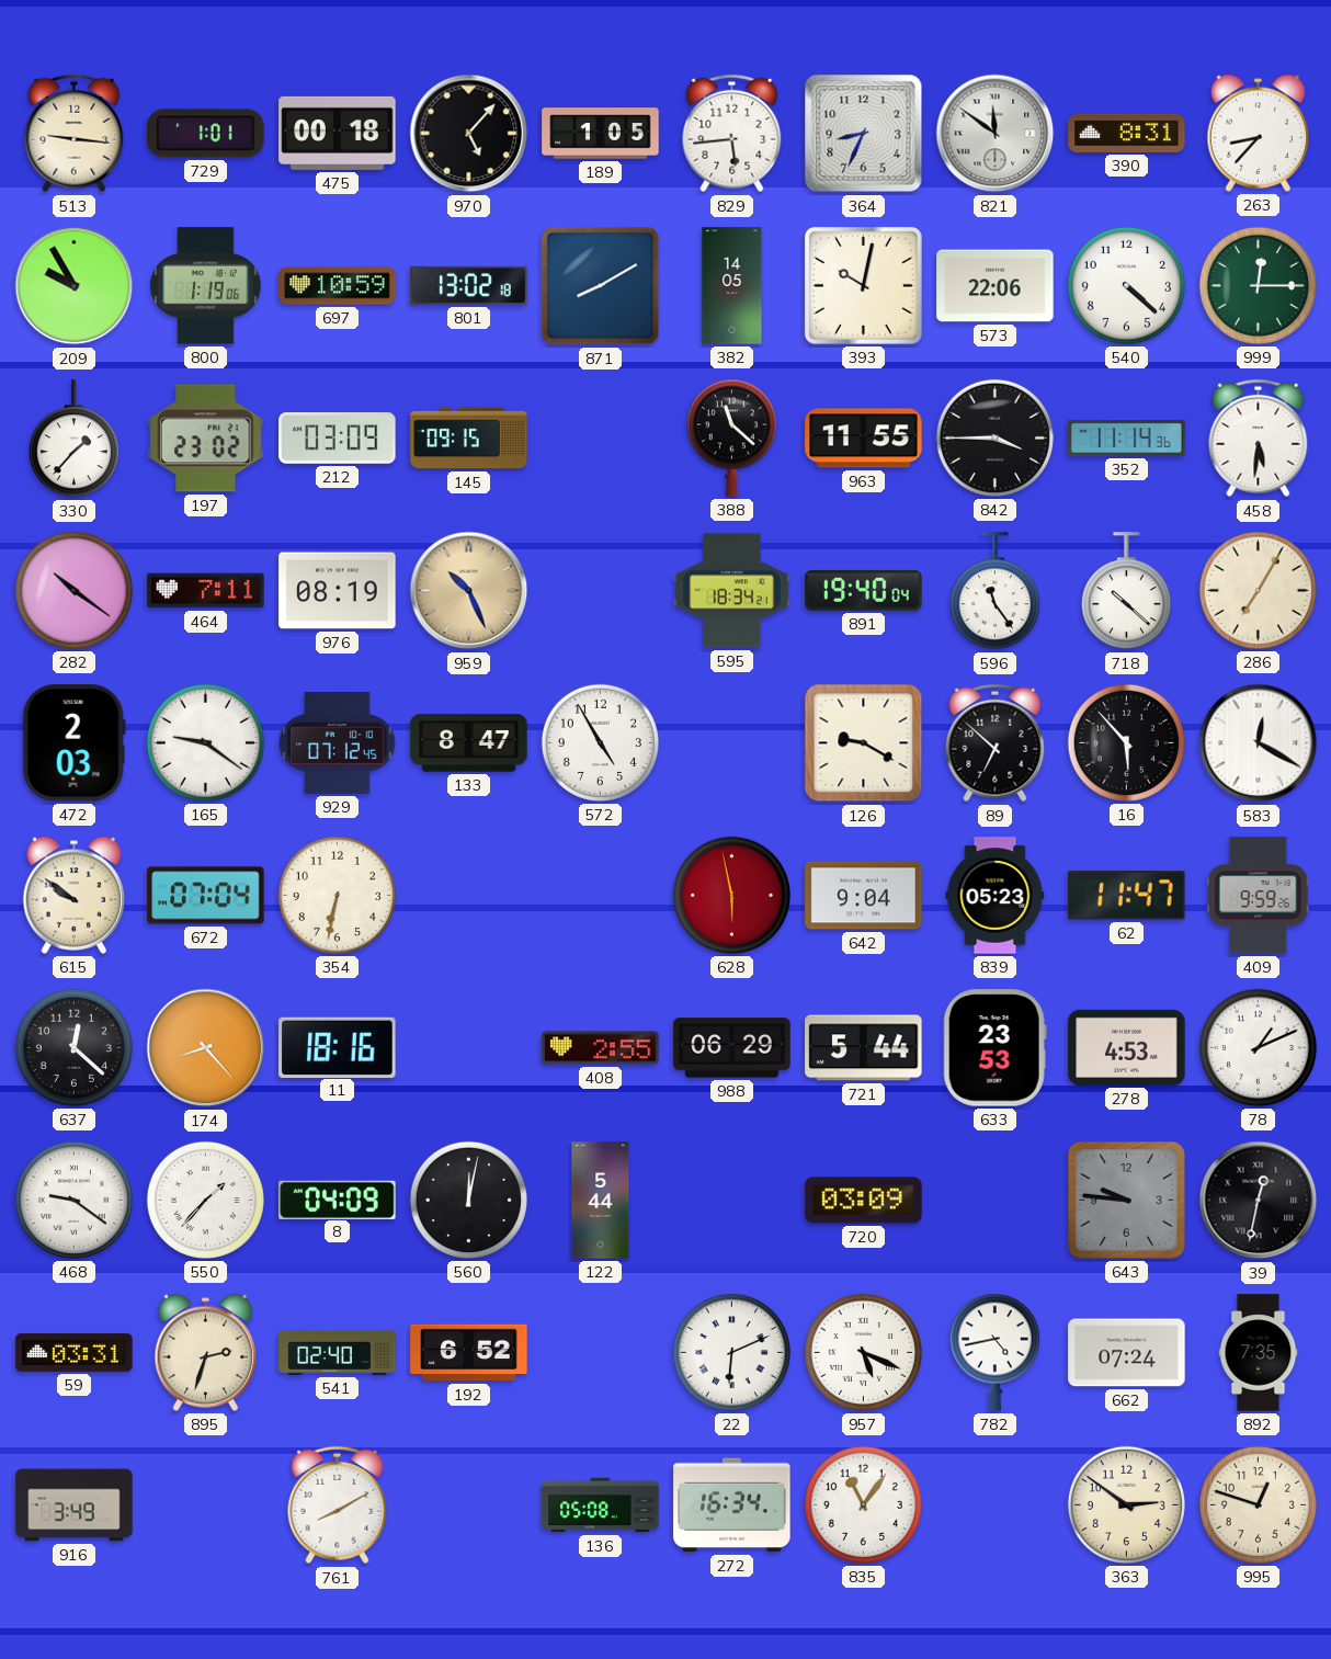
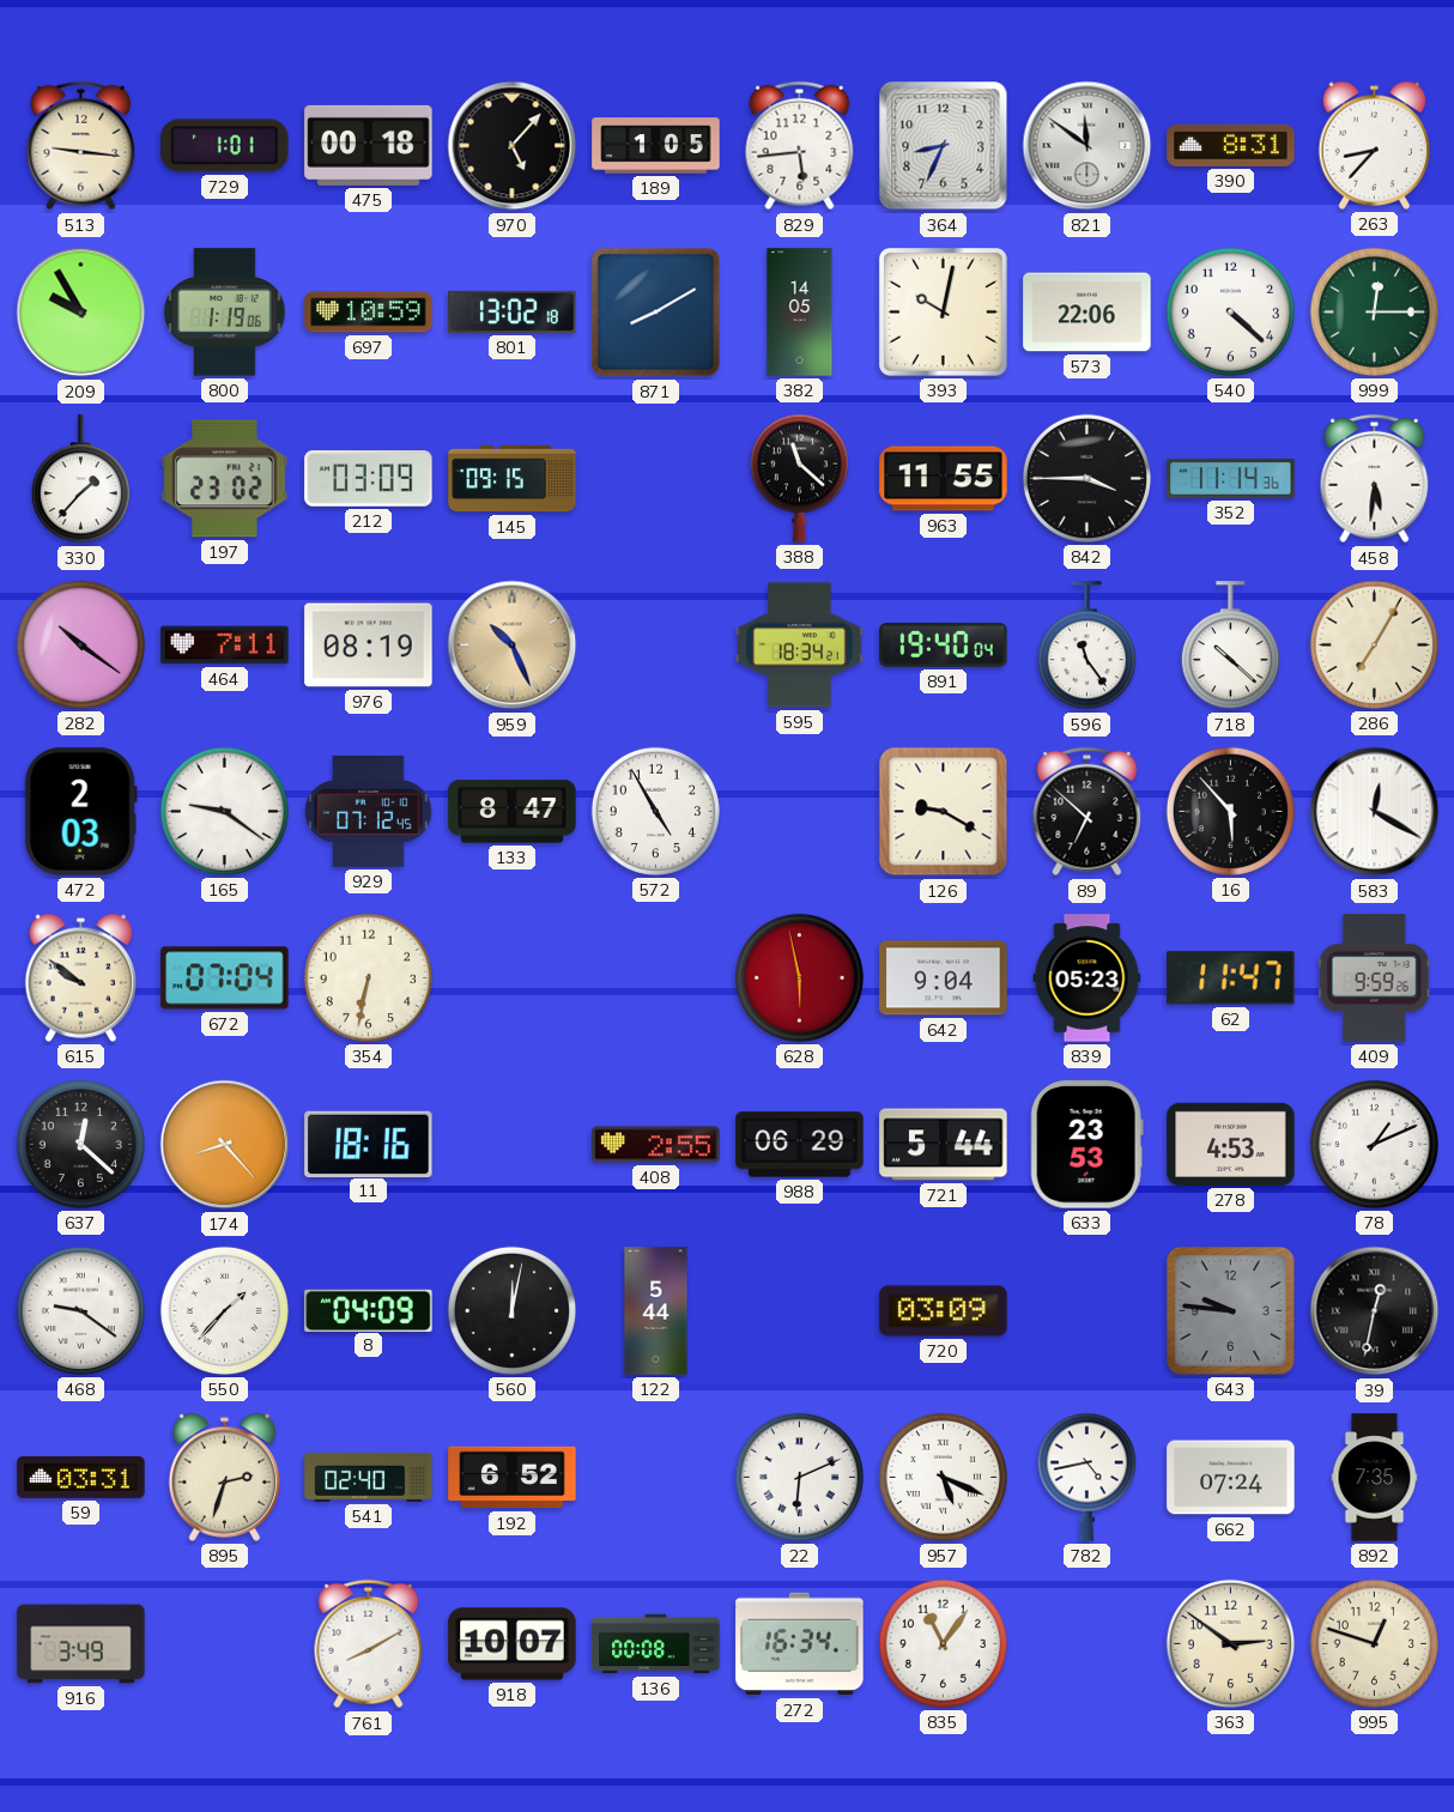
918: none -> 10:07
136: 05:08 -> 00:08
